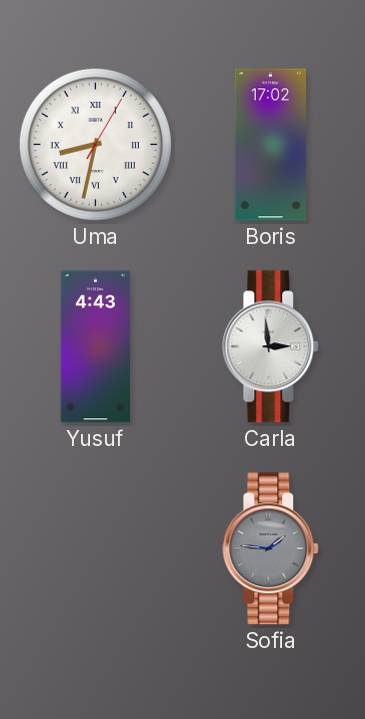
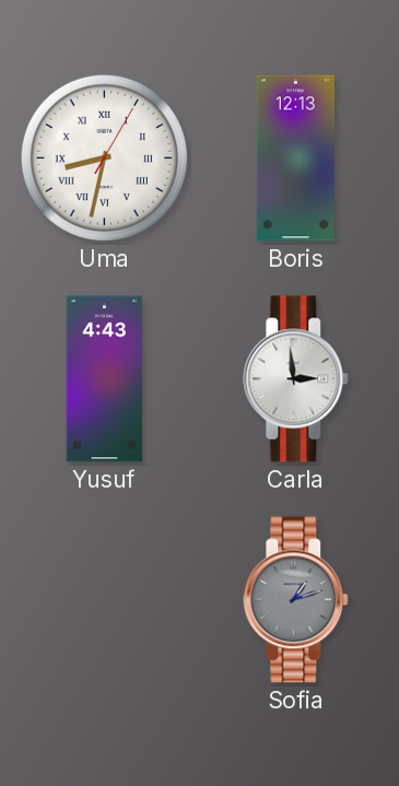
Boris: 17:02 -> 12:13
Sofia: 1:46 -> 1:12
